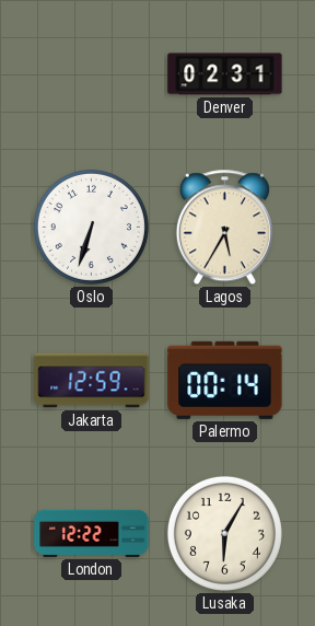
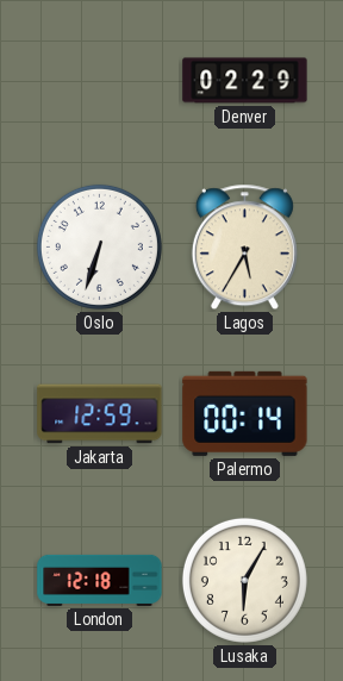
Denver: 02:31 -> 02:29
London: 12:22 -> 12:18
